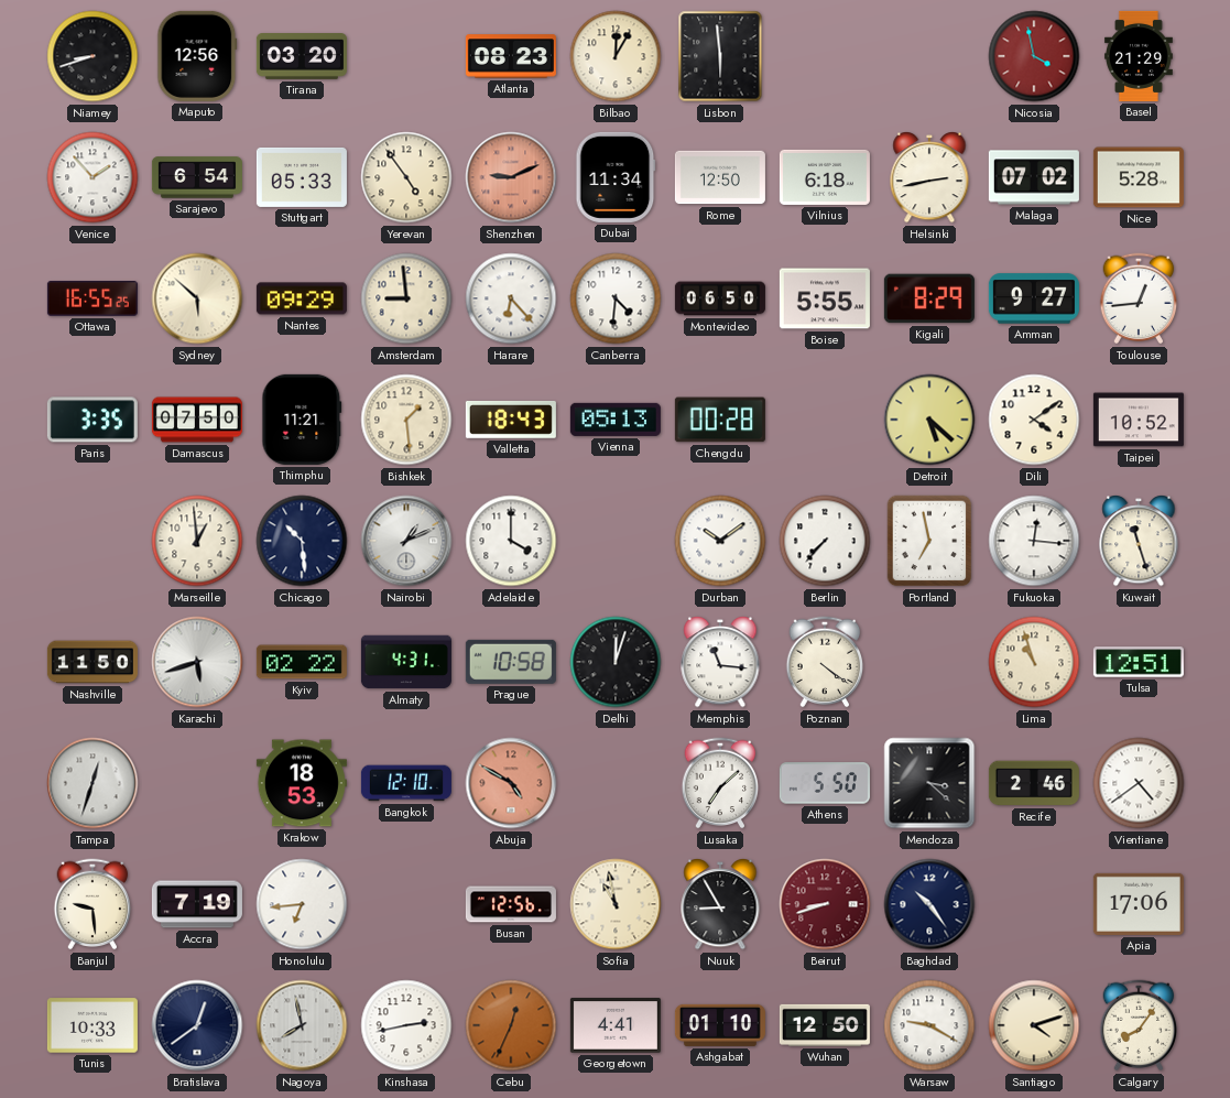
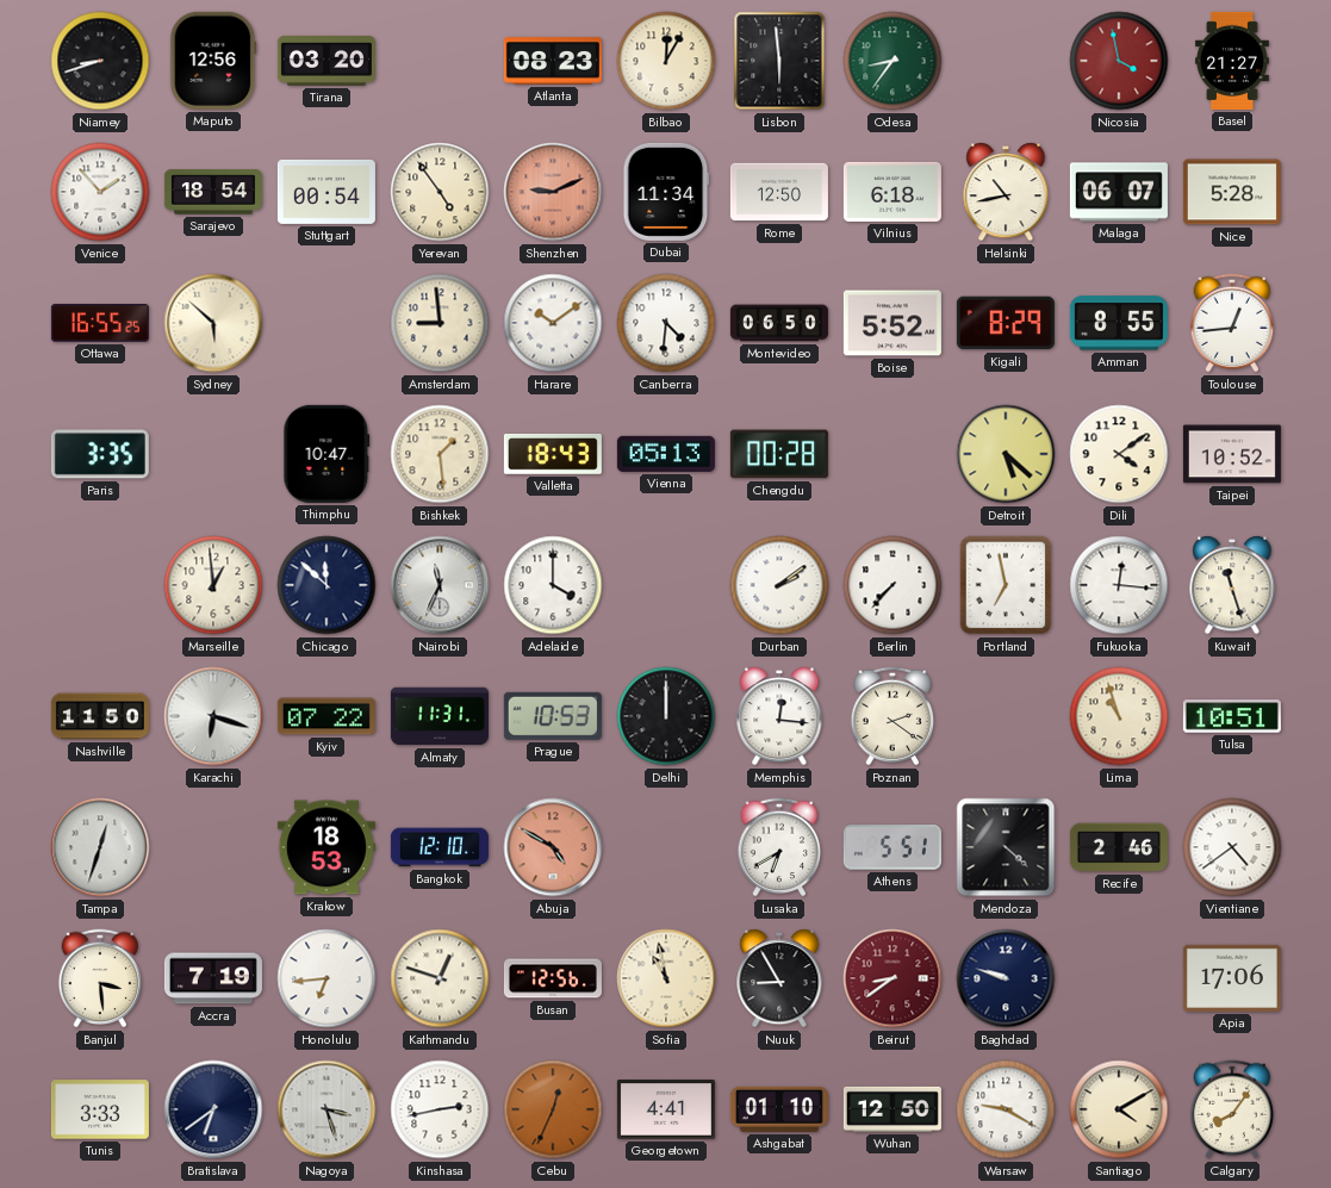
Odesa: none -> 8:36
Basel: 21:29 -> 21:27
Sarajevo: 6:54 -> 18:54
Stuttgart: 05:33 -> 00:54
Helsinki: 2:43 -> 10:43
Malaga: 07:02 -> 06:07
Nantes: 09:29 -> none
Harare: 6:23 -> 10:09
Boise: 5:55 -> 5:52
Amman: 9:27 -> 8:55
Damascus: 07:50 -> none
Thimphu: 11:21 -> 10:47
Chicago: 10:29 -> 11:52
Nairobi: 1:11 -> 11:34
Durban: 10:09 -> 2:09
Karachi: 5:42 -> 6:18
Kyiv: 02:22 -> 07:22
Almaty: 4:31 -> 11:31
Prague: 10:58 -> 10:53
Delhi: 12:03 -> 12:00
Memphis: 11:16 -> 12:16
Poznan: 4:21 -> 2:21
Tulsa: 12:51 -> 10:51
Lusaka: 7:08 -> 6:40
Athens: 5:50 -> 5:51
Mendoza: 3:22 -> 4:22
Banjul: 9:29 -> 3:29
Kathmandu: none -> 12:48
Beirut: 8:42 -> 8:39
Baghdad: 10:24 -> 9:48
Tunis: 10:33 -> 3:33
Bratislava: 12:39 -> 6:39
Nagoya: 7:58 -> 3:27
Santiago: 4:12 -> 4:10
